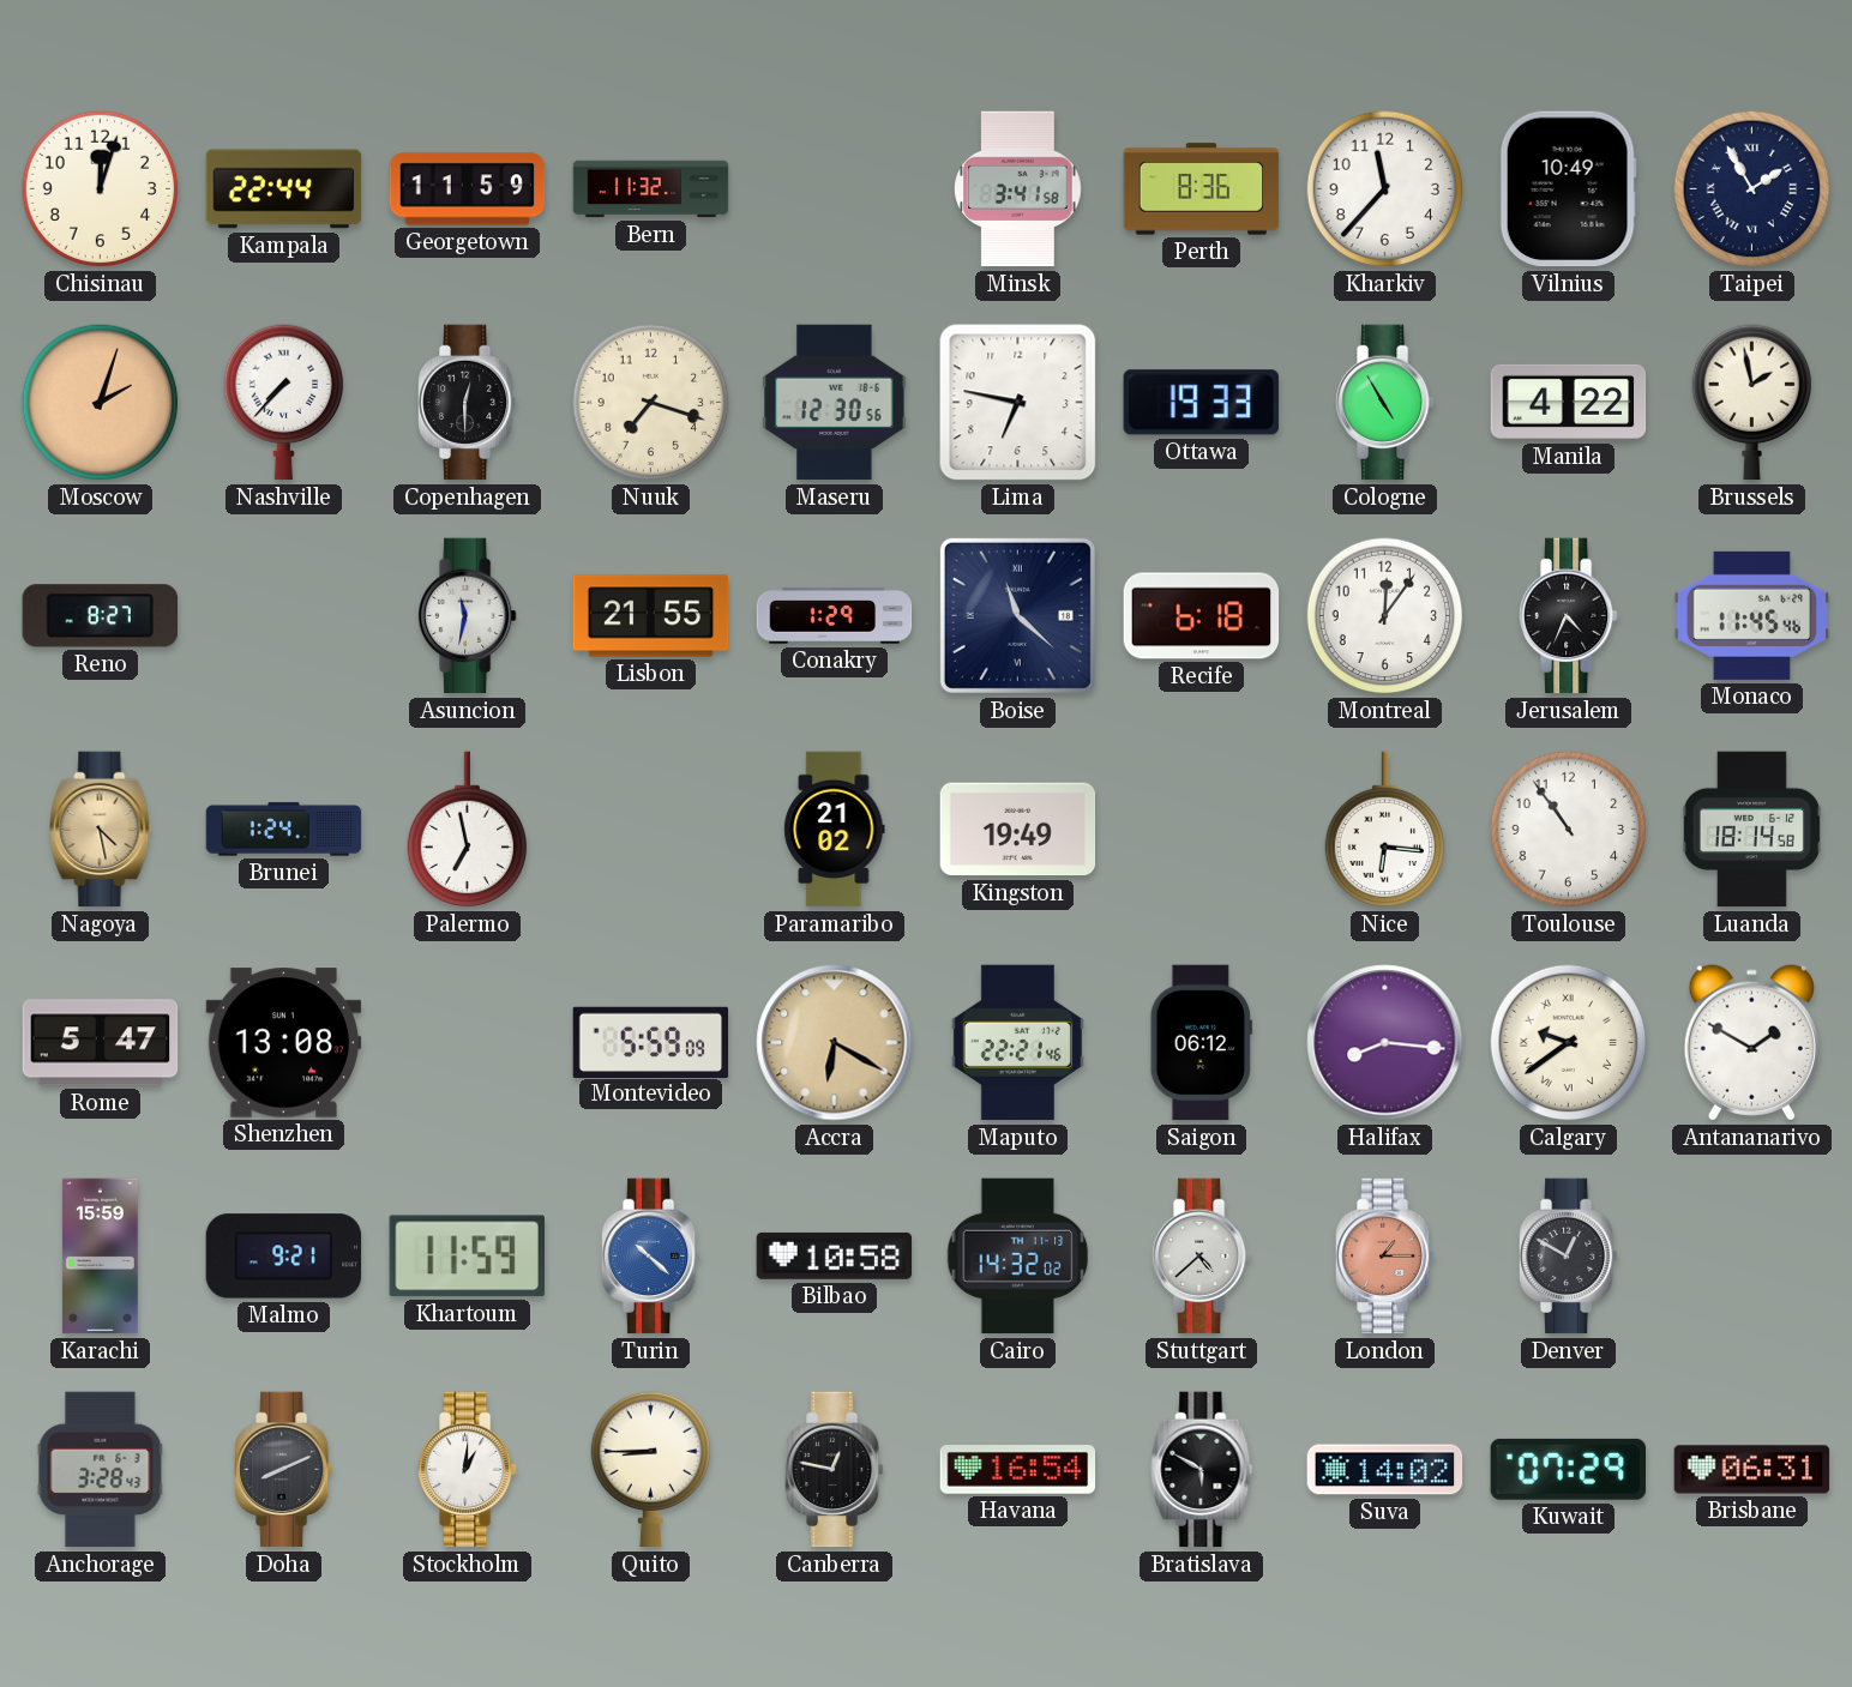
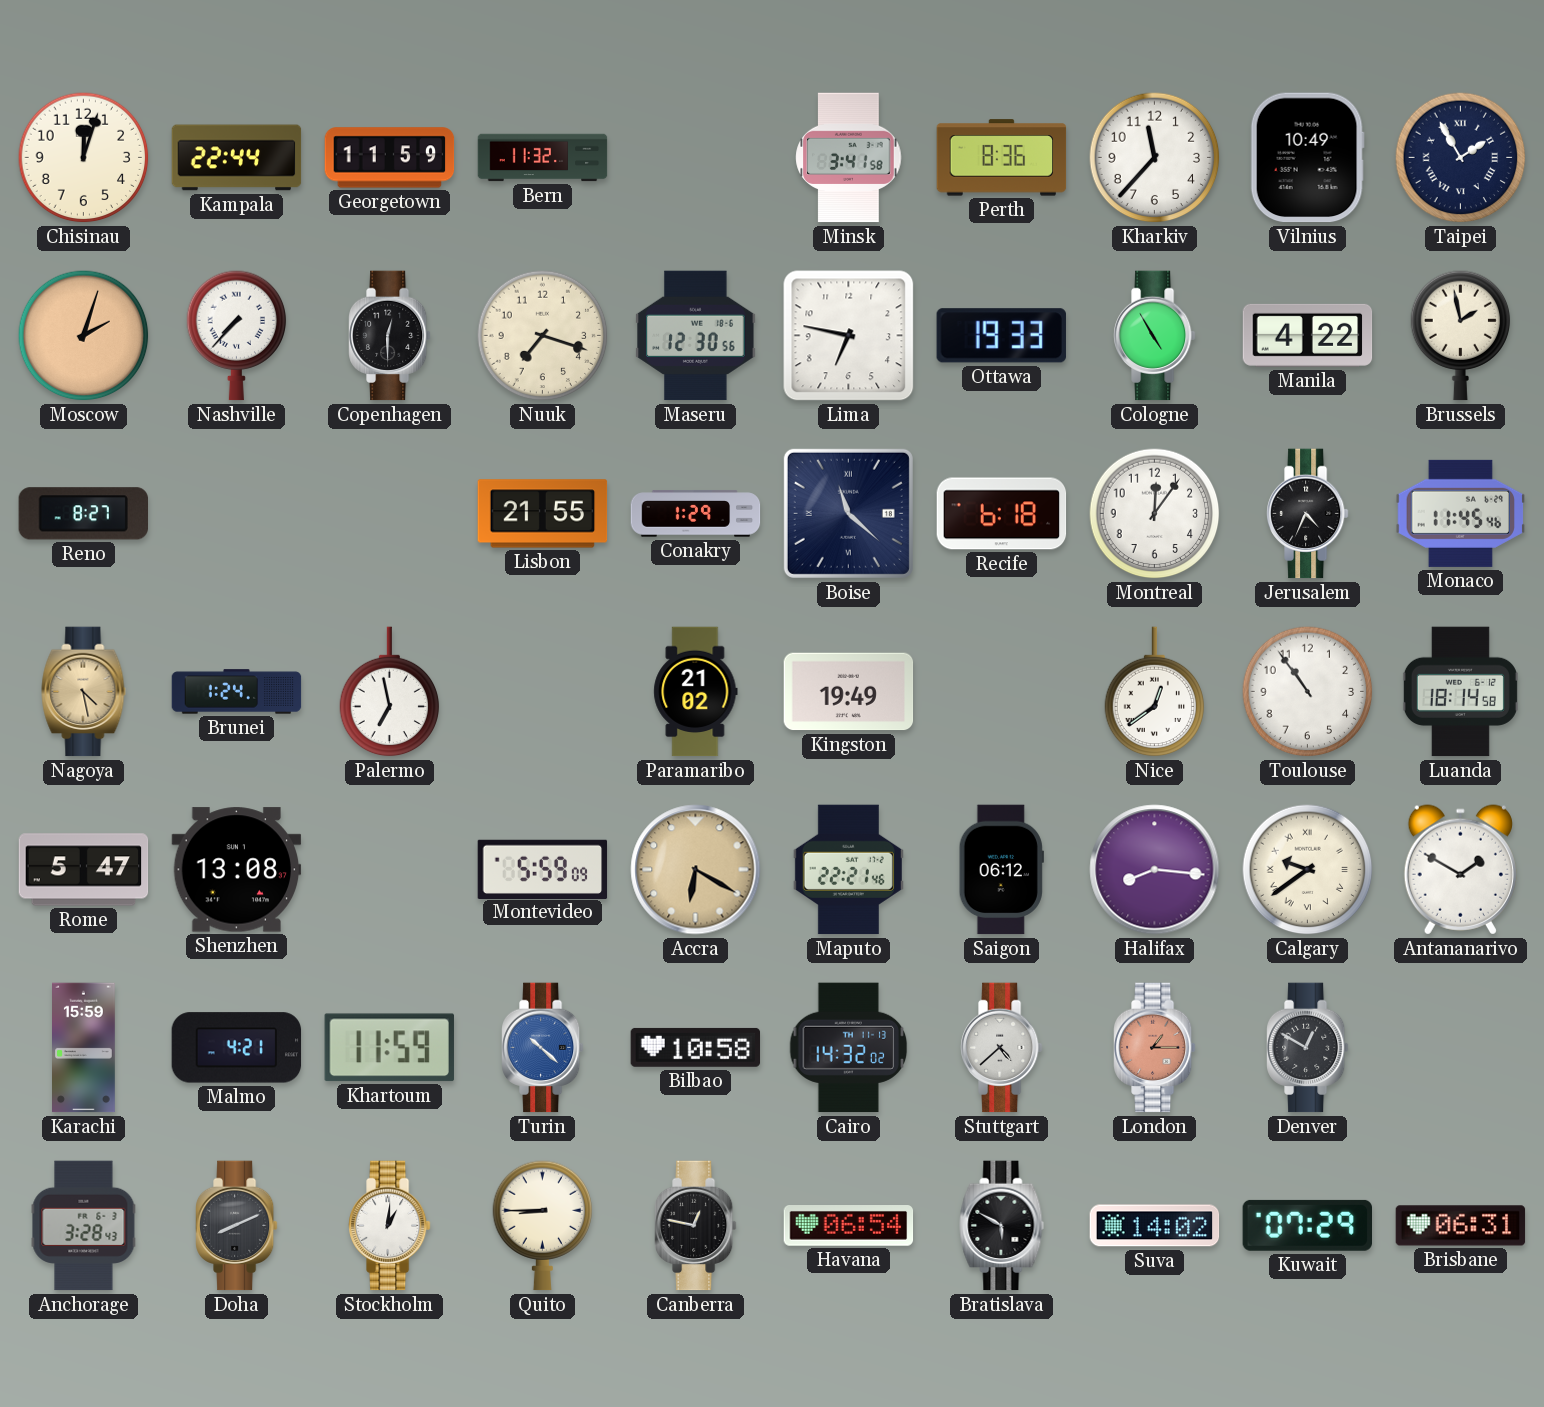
Asuncion: 11:32 -> none
Nice: 6:16 -> 12:39
Malmo: 9:21 -> 4:21
Havana: 16:54 -> 06:54
